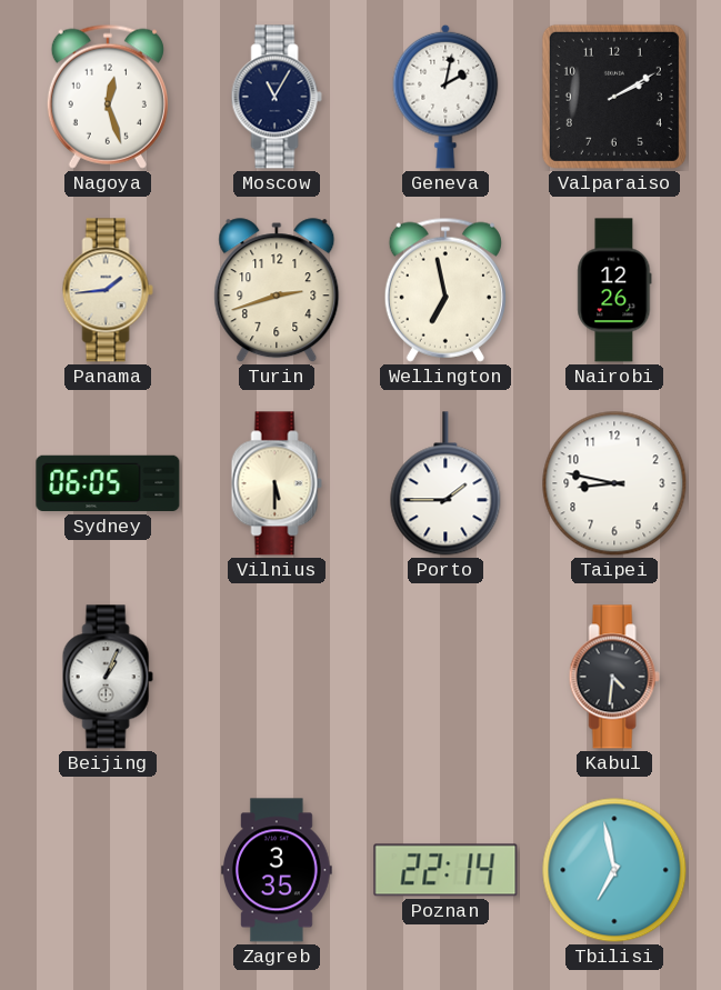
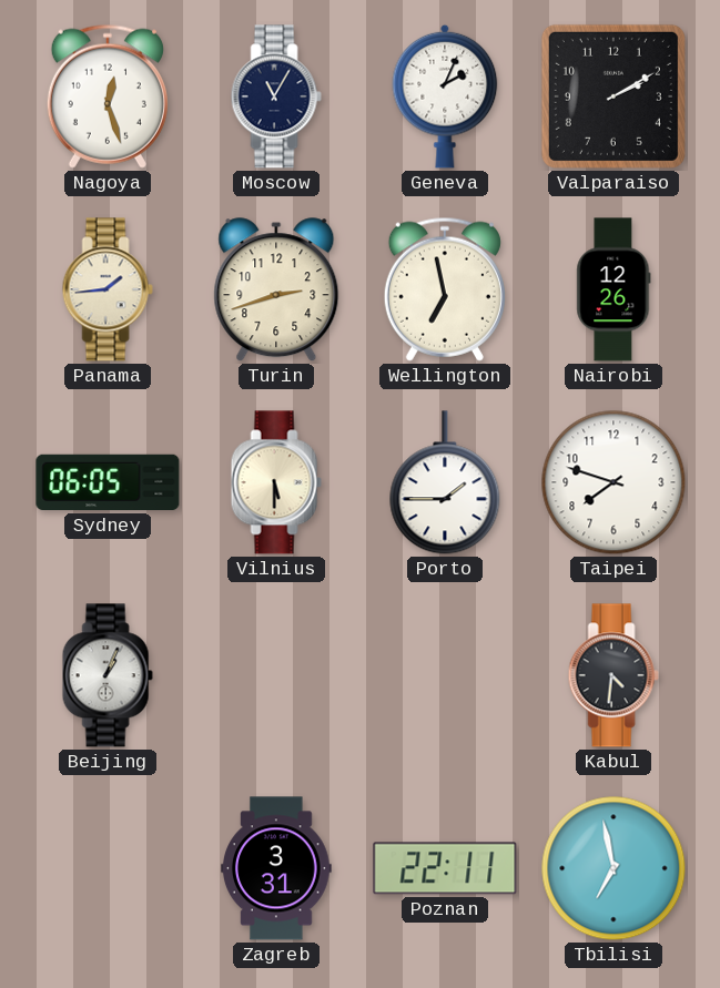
Geneva: 2:02 -> 2:04
Taipei: 8:47 -> 7:48
Zagreb: 3:35 -> 3:31
Poznan: 22:14 -> 22:11
